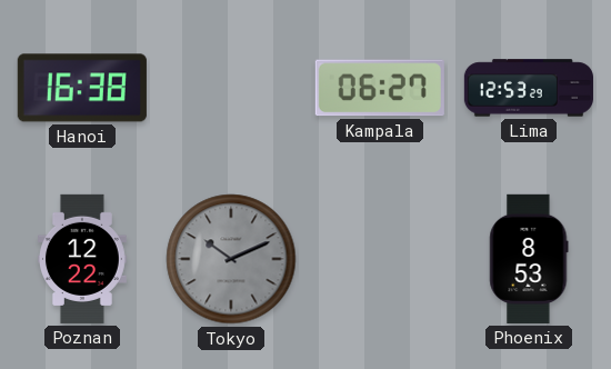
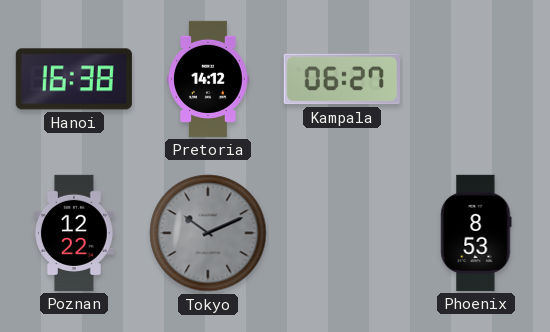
Pretoria: none -> 14:12
Lima: 12:53 -> none
